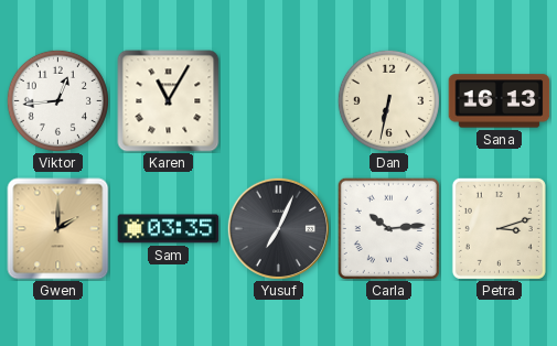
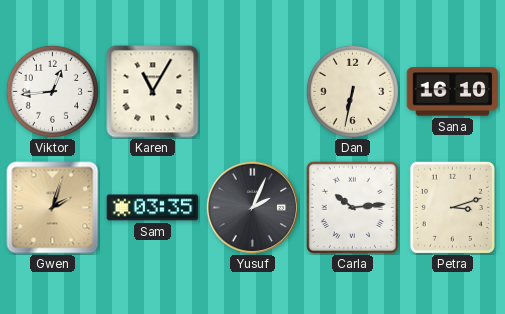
Sana: 16:13 -> 16:10
Gwen: 2:00 -> 2:03
Yusuf: 7:04 -> 2:04
